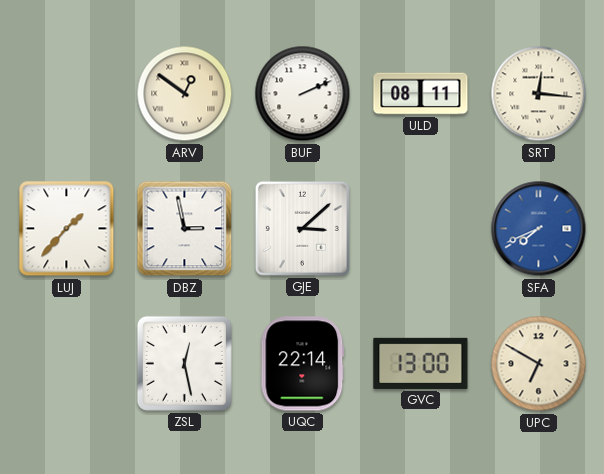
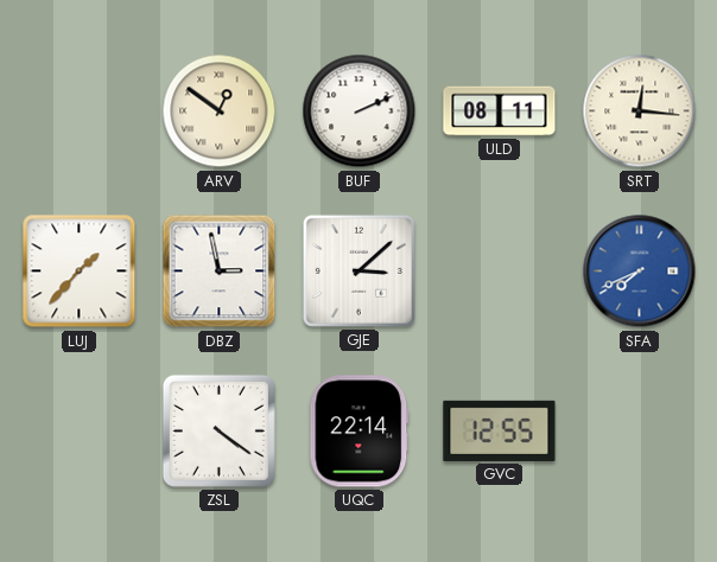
ZSL: 12:28 -> 4:21
GVC: 13:00 -> 12:55
UPC: 6:50 -> none
